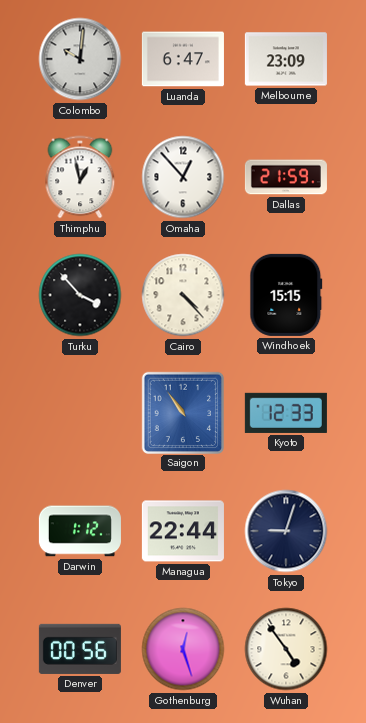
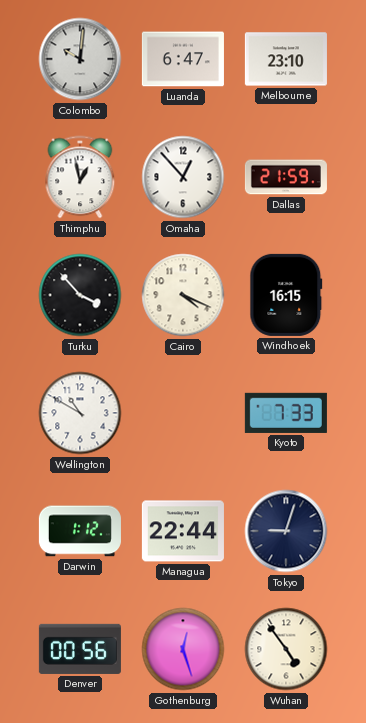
Melbourne: 23:09 -> 23:10
Cairo: 4:23 -> 4:19
Windhoek: 15:15 -> 16:15
Wellington: none -> 10:50
Saigon: 10:54 -> none
Kyoto: 12:33 -> 7:33
